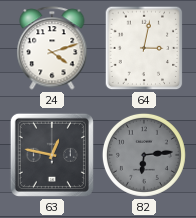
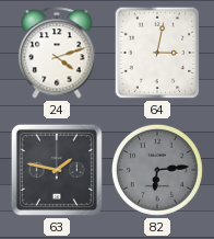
63: 12:47 -> 1:47
